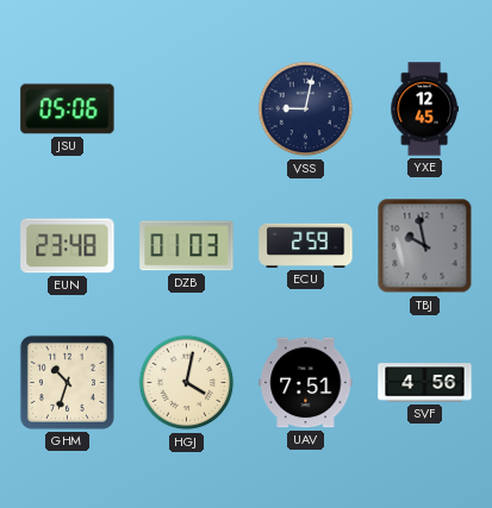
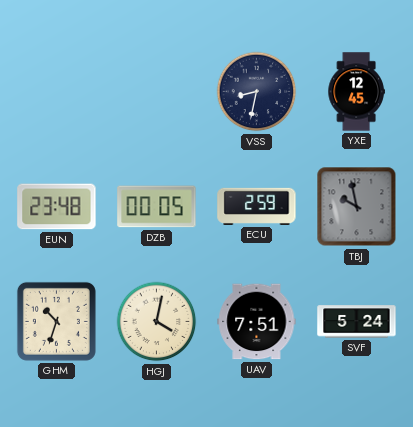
JSU: 05:06 -> none
VSS: 9:02 -> 8:32
DZB: 01:03 -> 00:05
SVF: 4:56 -> 5:24
